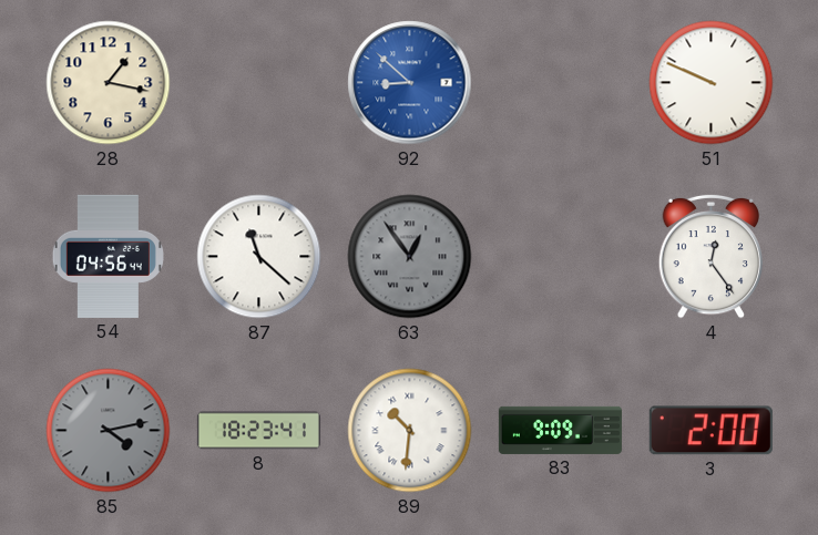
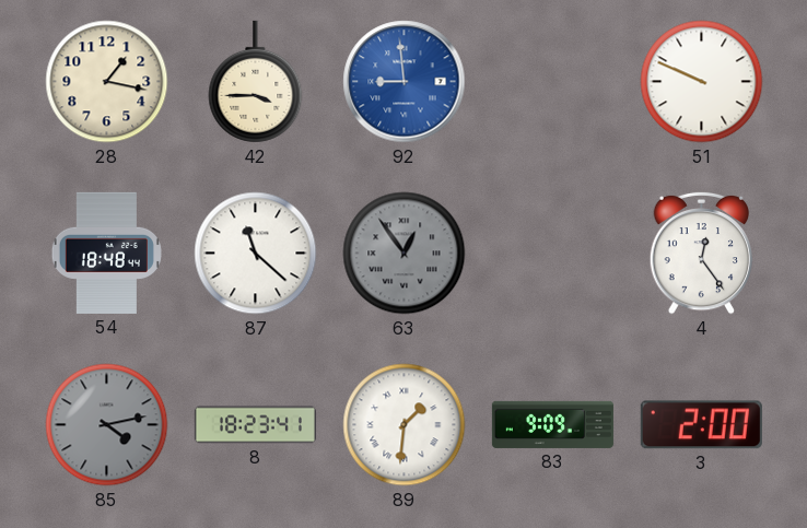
42: none -> 3:45
92: 8:52 -> 8:59
54: 04:56 -> 18:48
89: 10:31 -> 1:31
